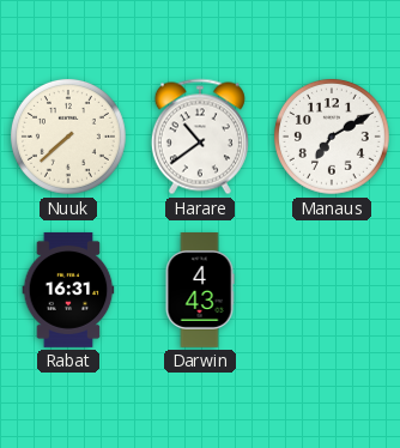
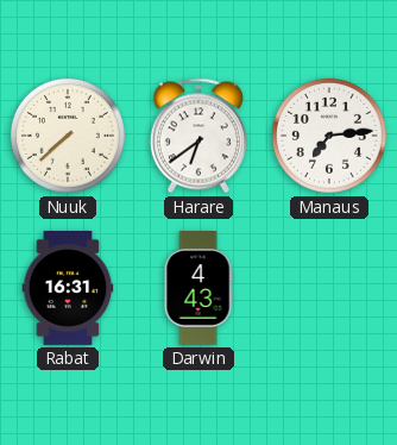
Harare: 10:39 -> 6:39
Manaus: 7:10 -> 7:14
